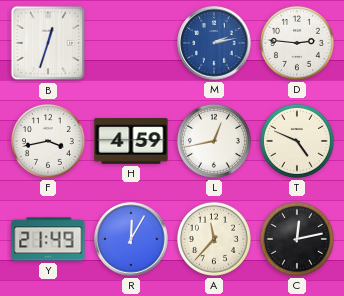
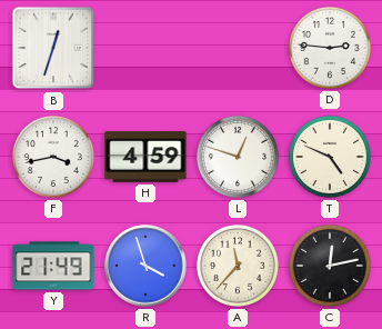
M: 2:13 -> none
L: 12:43 -> 12:48
R: 12:05 -> 3:57
